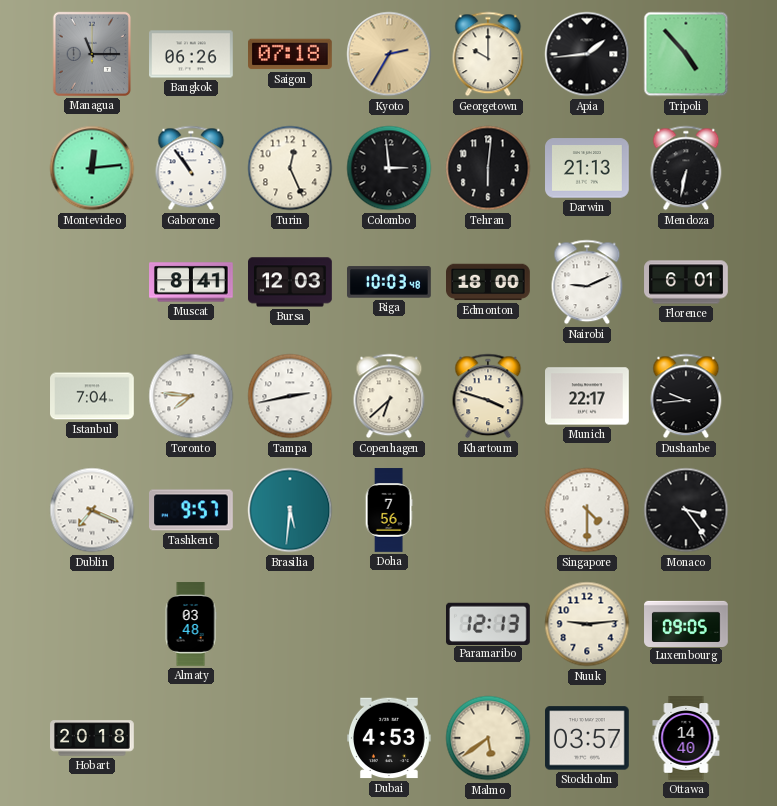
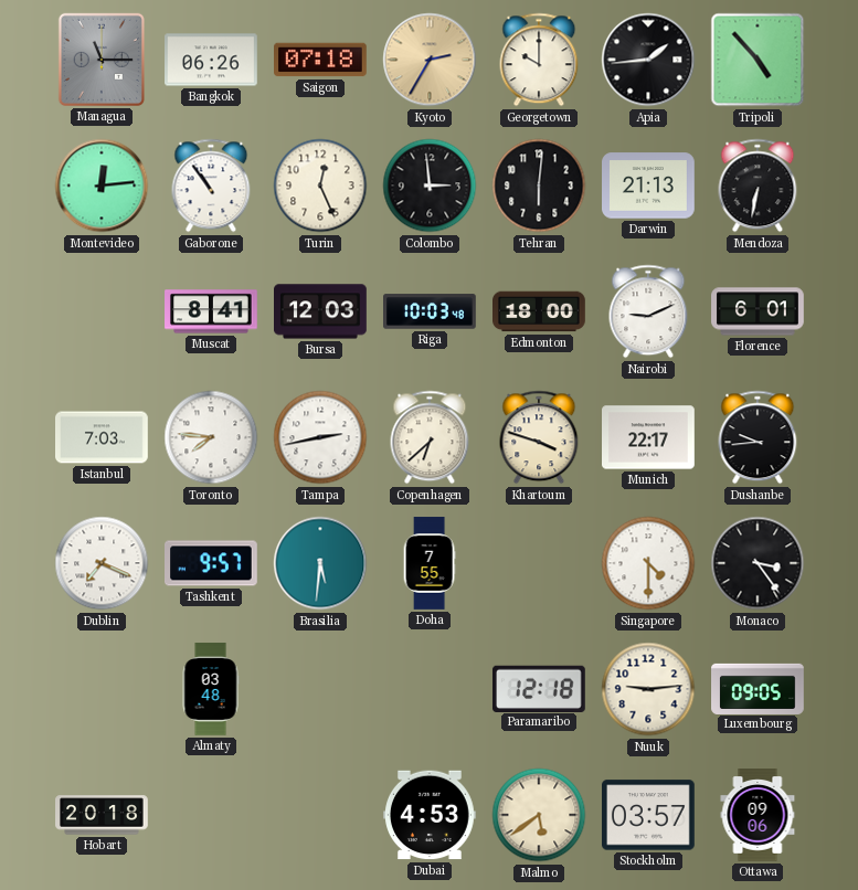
Istanbul: 7:04 -> 7:03
Doha: 7:56 -> 7:55
Paramaribo: 12:13 -> 12:18
Ottawa: 14:40 -> 09:06
